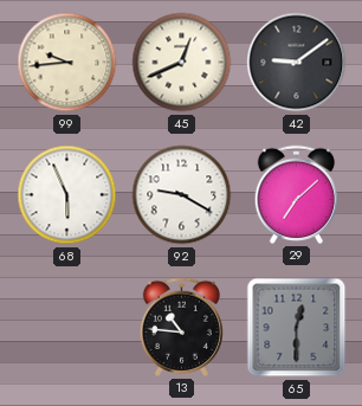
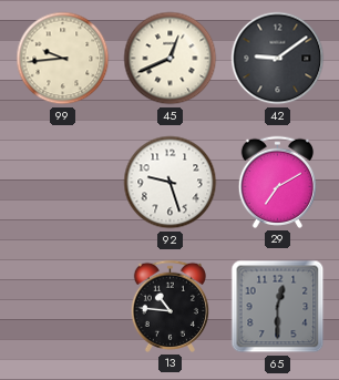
68: 5:56 -> none
92: 9:20 -> 9:27
29: 7:08 -> 7:10
